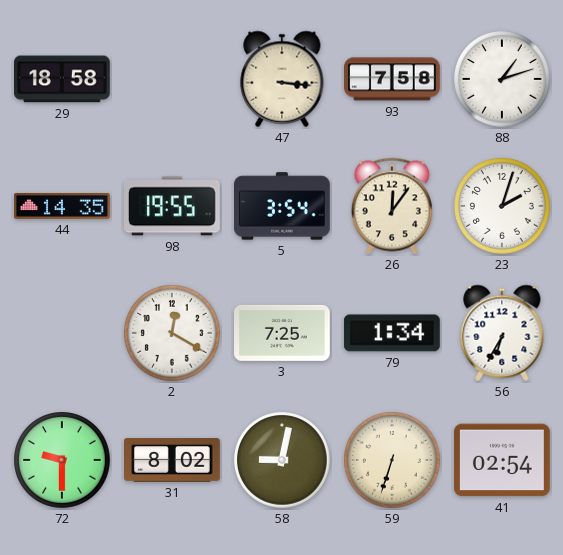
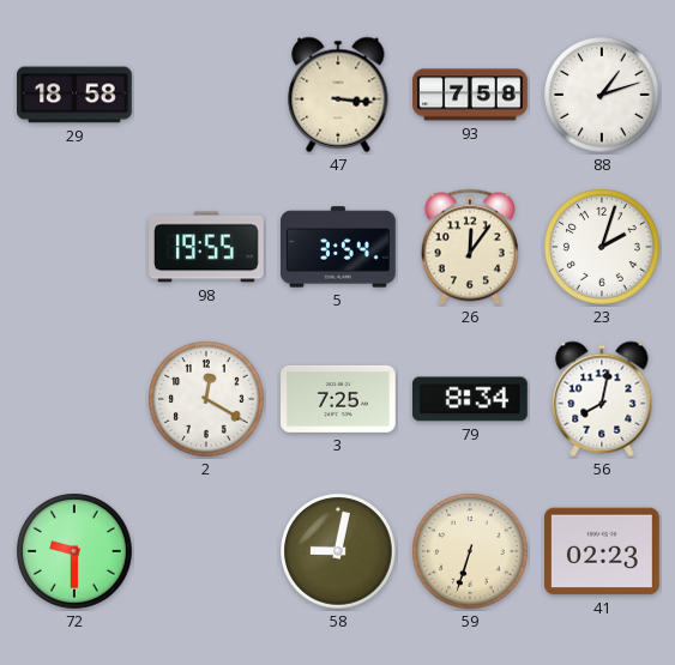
44: 14:35 -> none
79: 1:34 -> 8:34
56: 6:35 -> 8:02
31: 8:02 -> none
41: 02:54 -> 02:23
